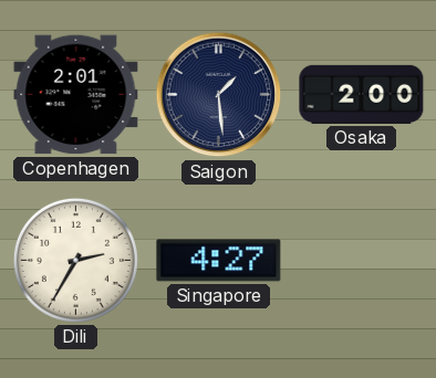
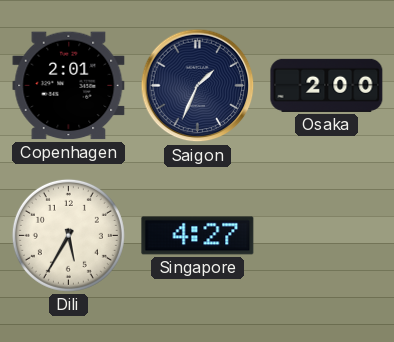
Saigon: 1:29 -> 1:34
Dili: 2:35 -> 5:35
